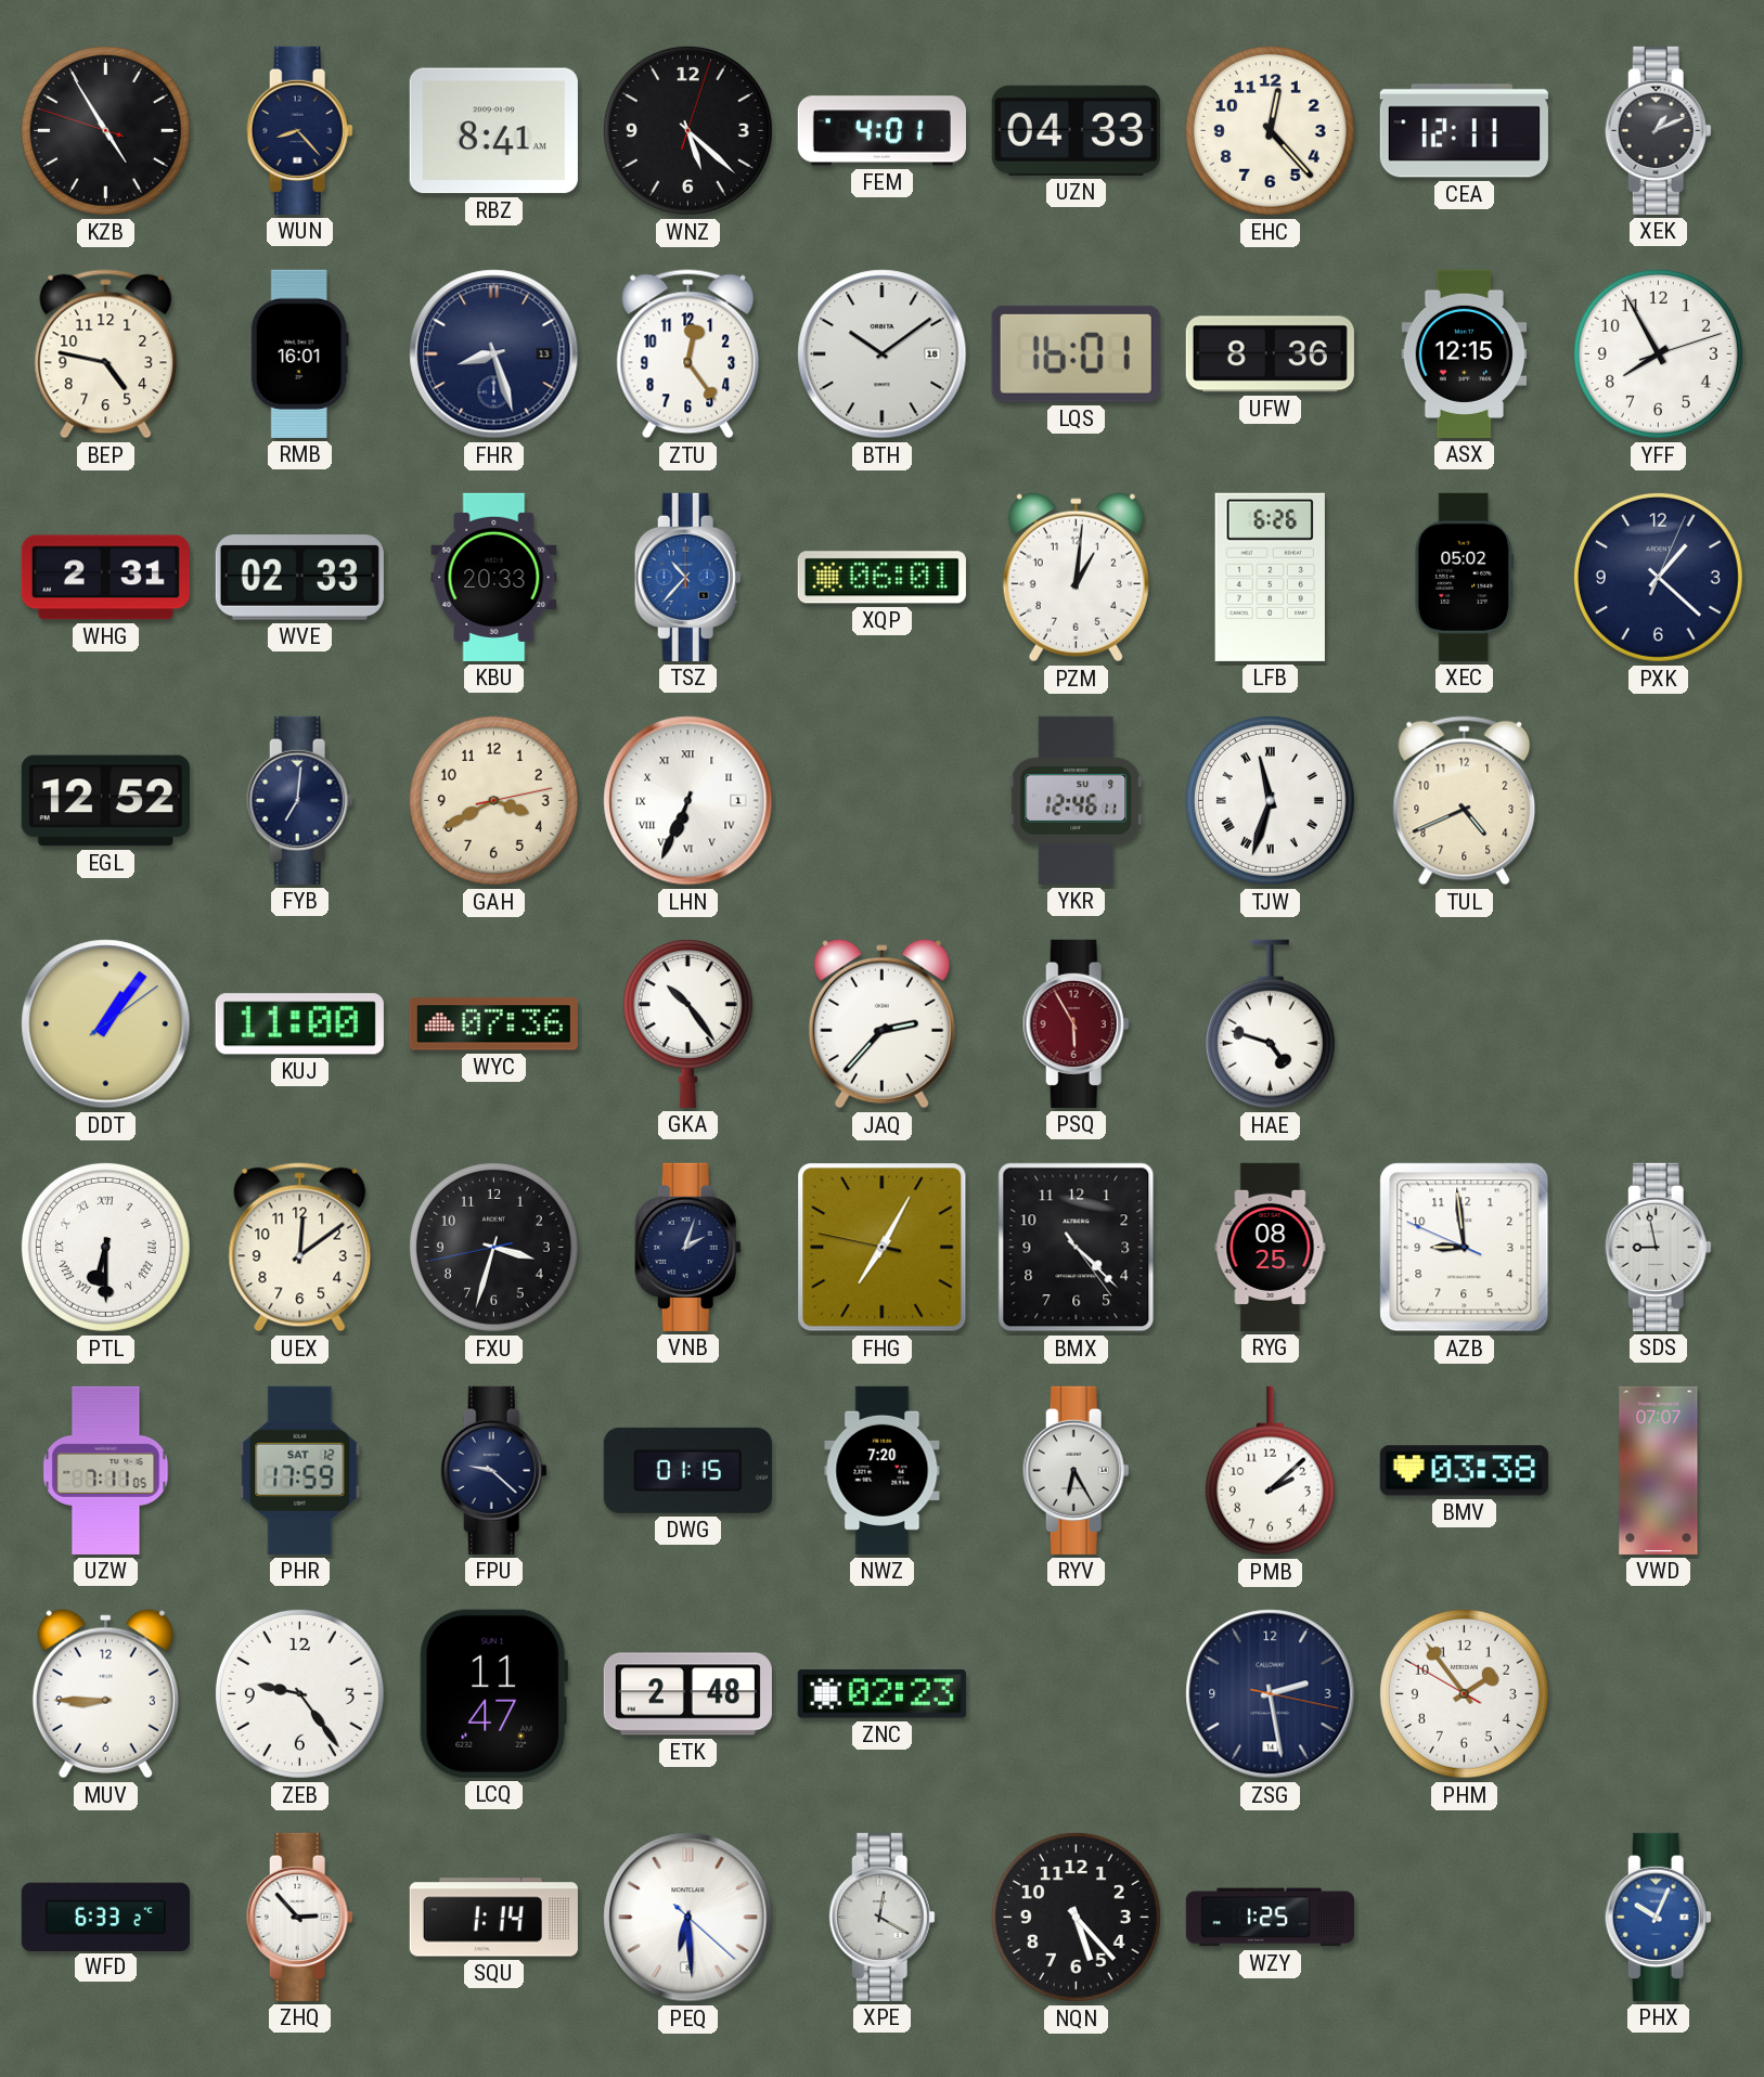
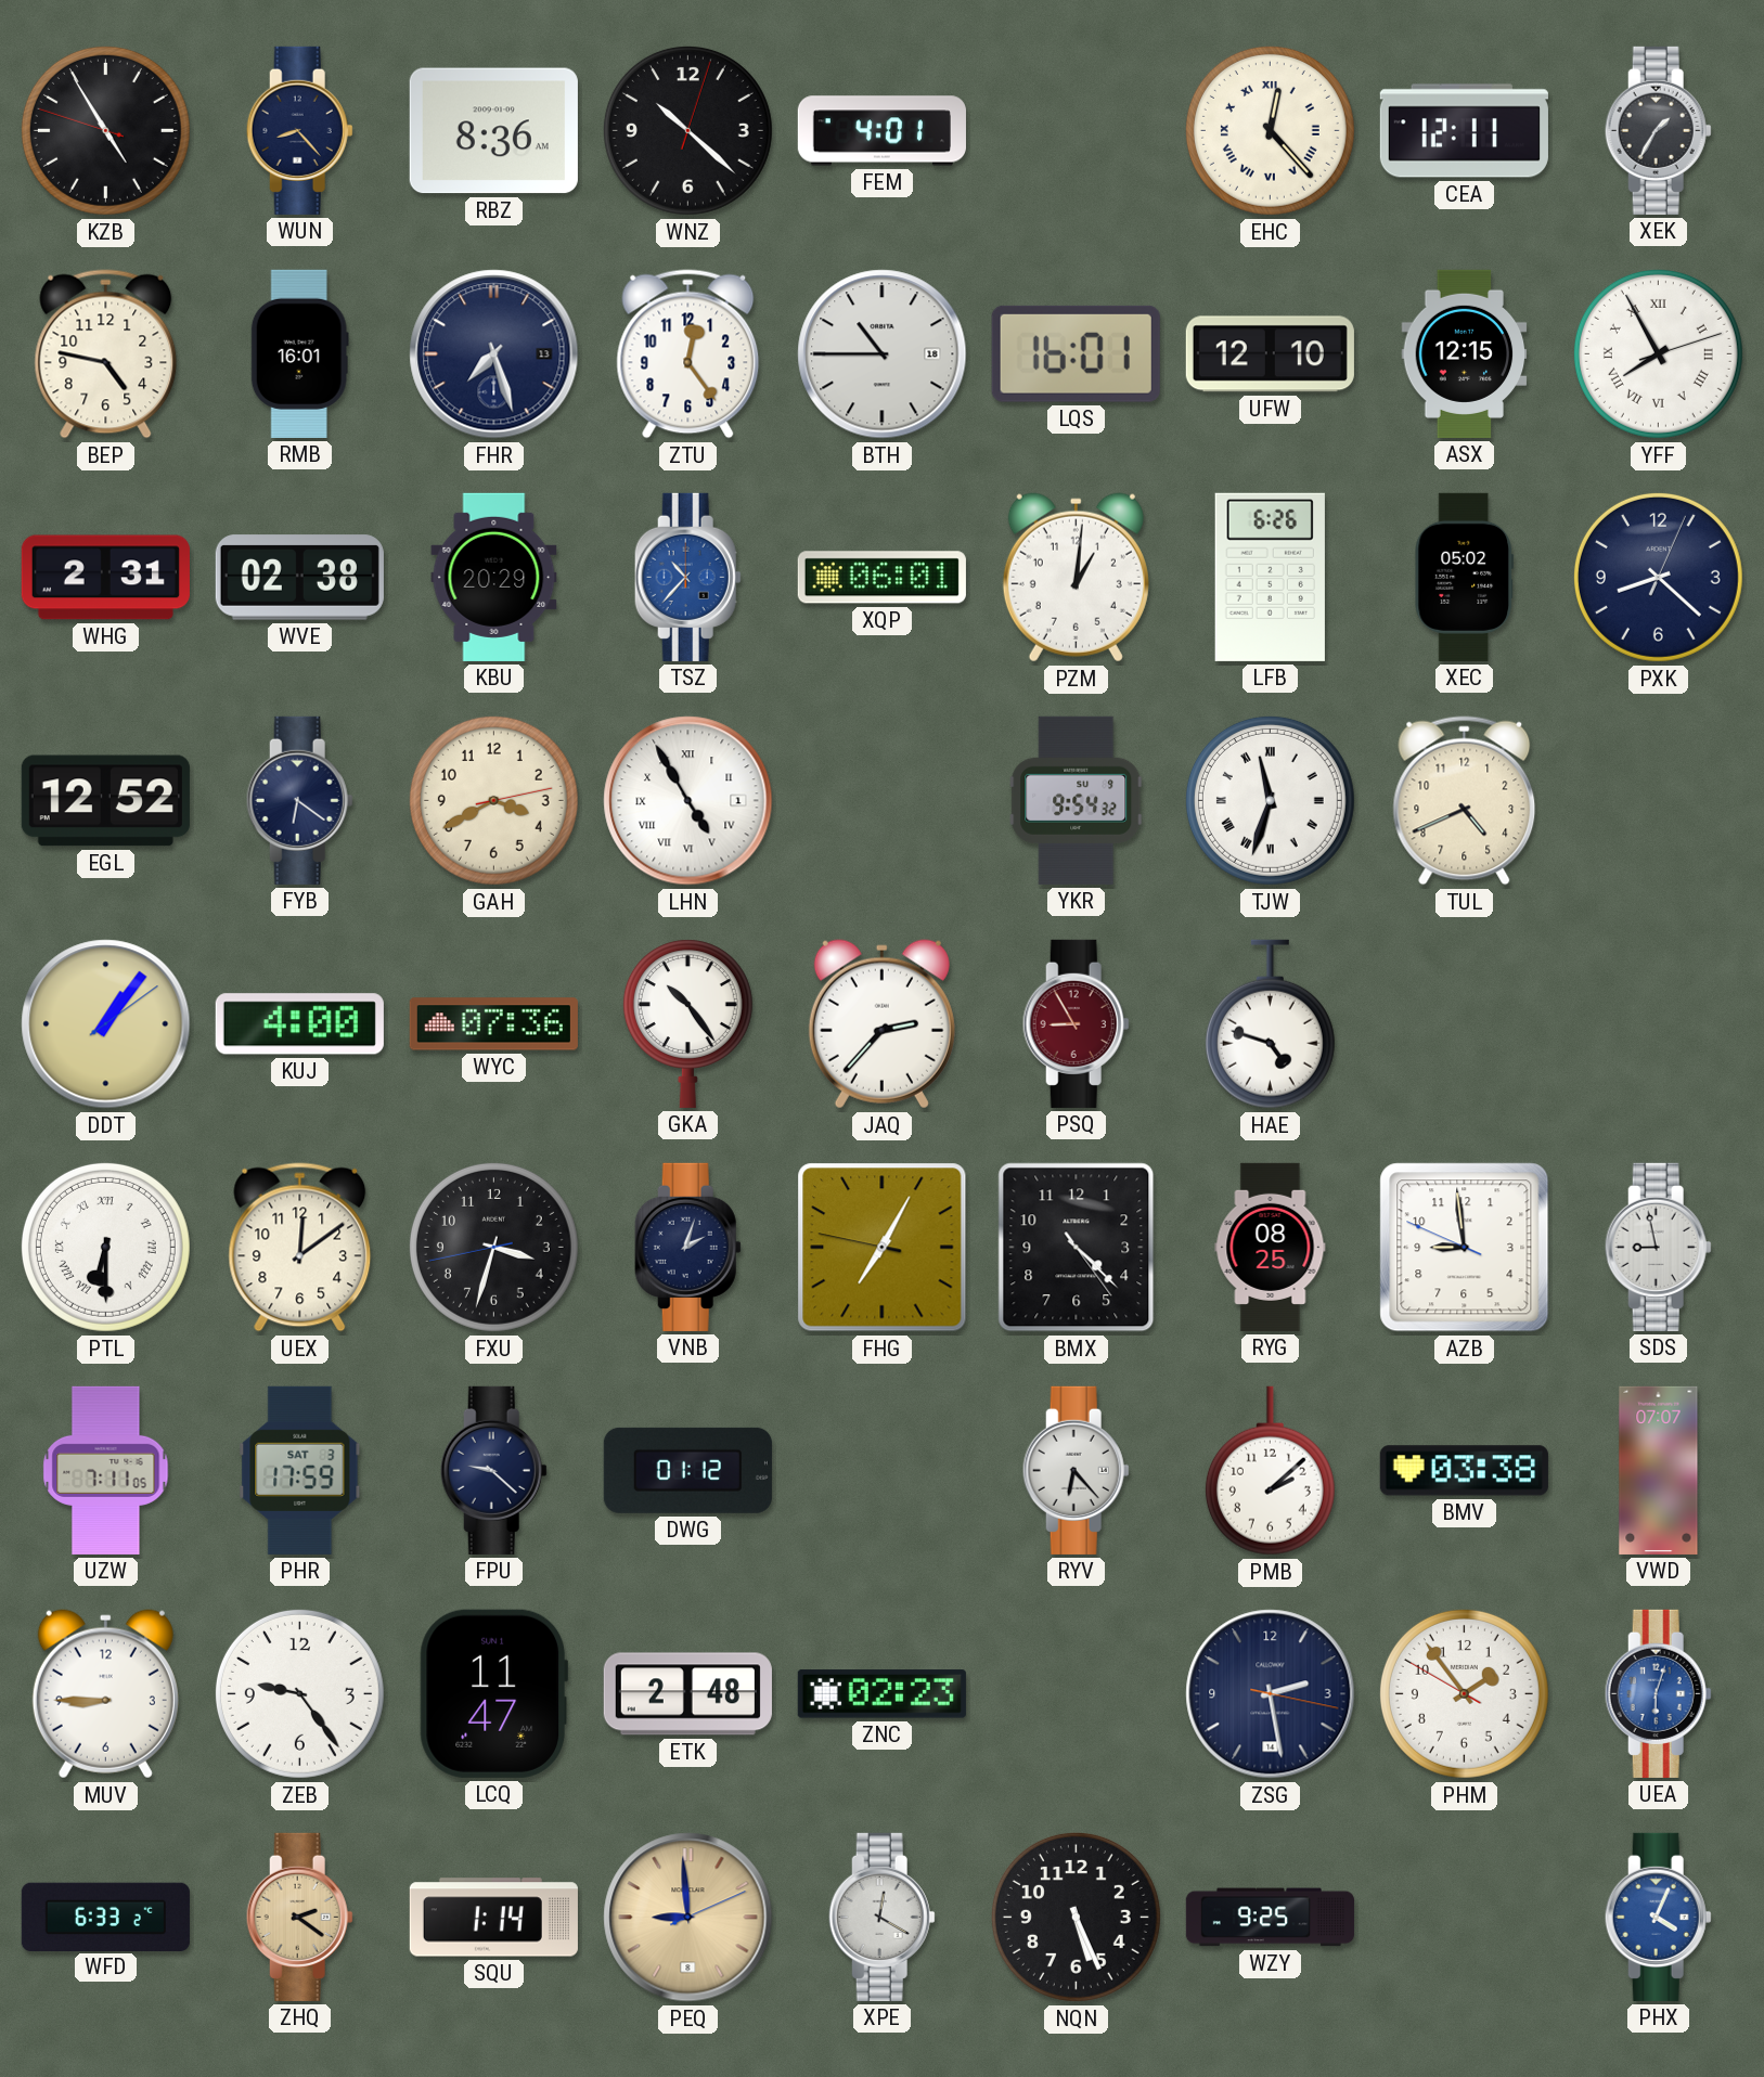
RBZ: 8:41 -> 8:36
WNZ: 5:22 -> 10:22
UZN: 04:33 -> none
EHC numerals: Arabic -> Roman
XEK: 1:11 -> 1:35
FHR: 8:27 -> 7:27
BTH: 10:09 -> 10:45
UFW: 8:36 -> 12:10
YFF numerals: Arabic -> Roman
WVE: 02:33 -> 02:38
KBU: 20:33 -> 20:29
PXK: 1:22 -> 8:22
FYB: 7:01 -> 6:21
LHN: 6:34 -> 4:55
YKR: 12:46 -> 9:54
KUJ: 11:00 -> 4:00
PSQ: 5:55 -> 8:55
PHR date: SAT 12 -> SAT 3
DWG: 01:15 -> 01:12
NWZ: 7:20 -> none
RYV: 6:25 -> 6:23
UEA: none -> 6:03
ZHQ: 2:53 -> 2:21
ZHQ dial: white -> champagne
PEQ: 6:29 -> 8:59
PEQ dial: white -> champagne
NQN: 5:23 -> 5:26
WZY: 1:25 -> 9:25
PHX: 10:04 -> 4:04
